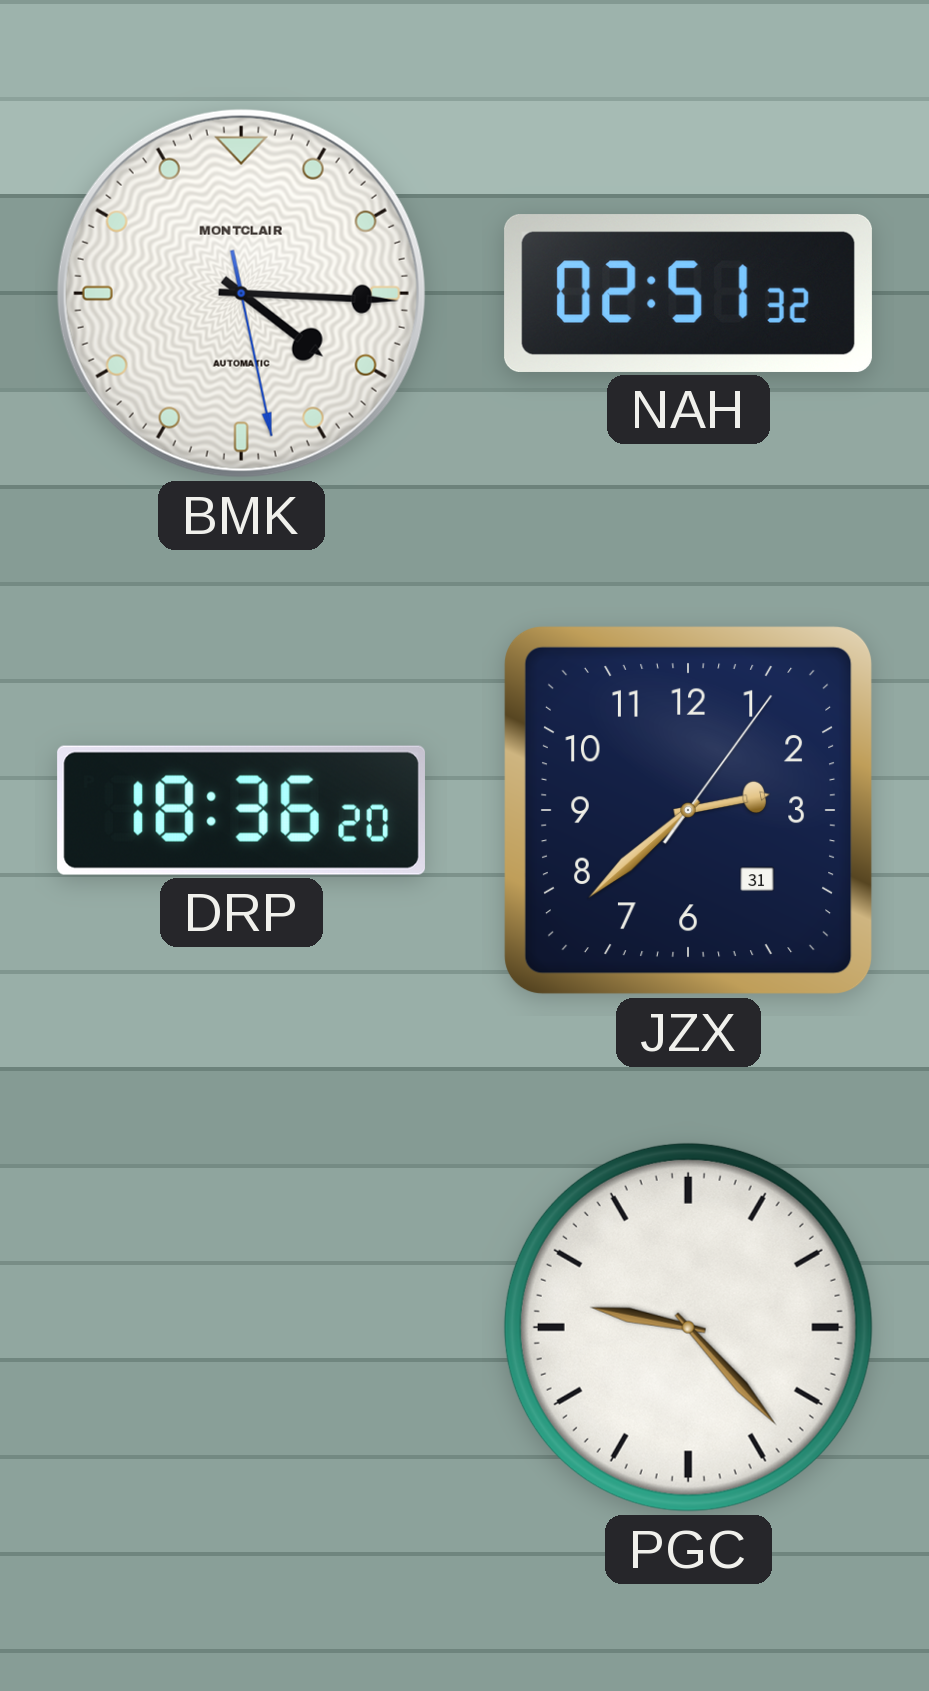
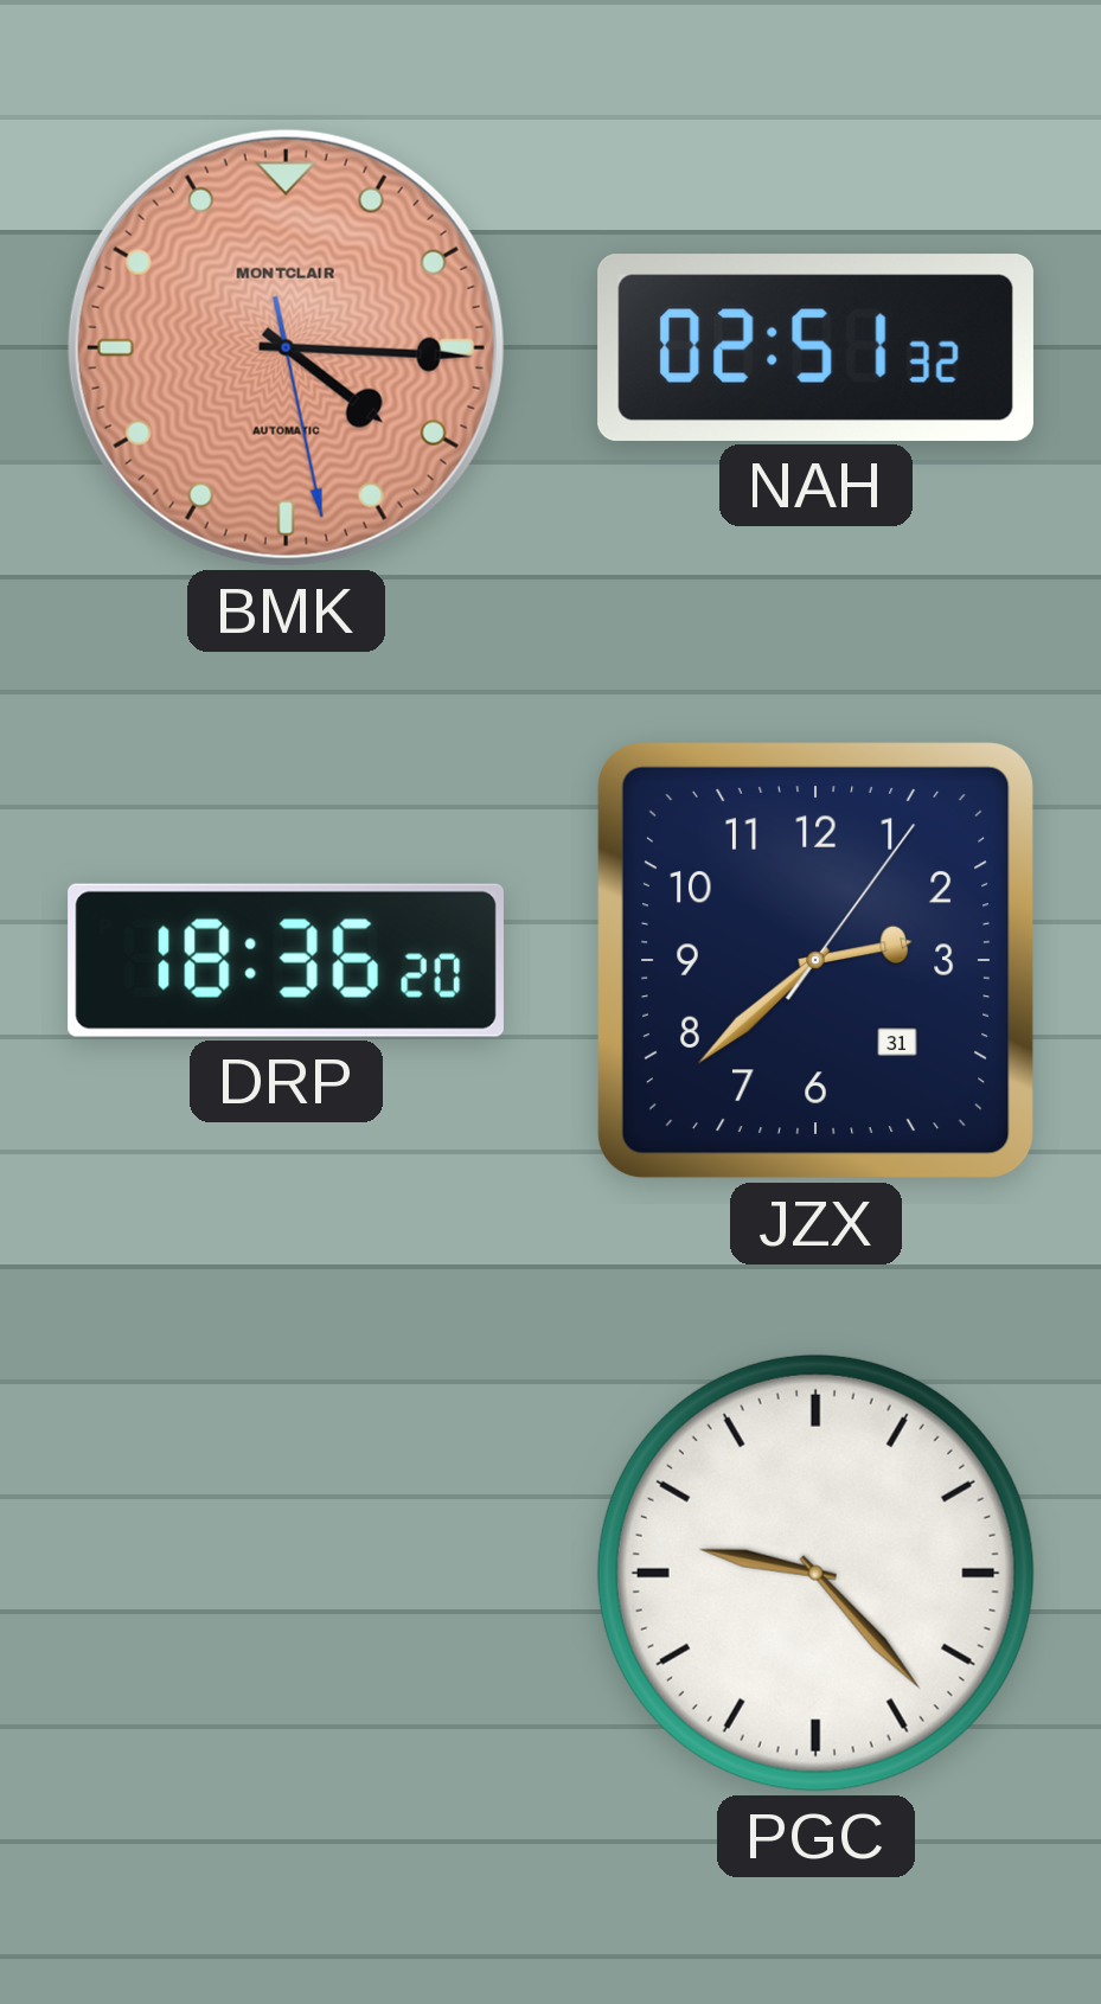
BMK dial: white -> salmon
